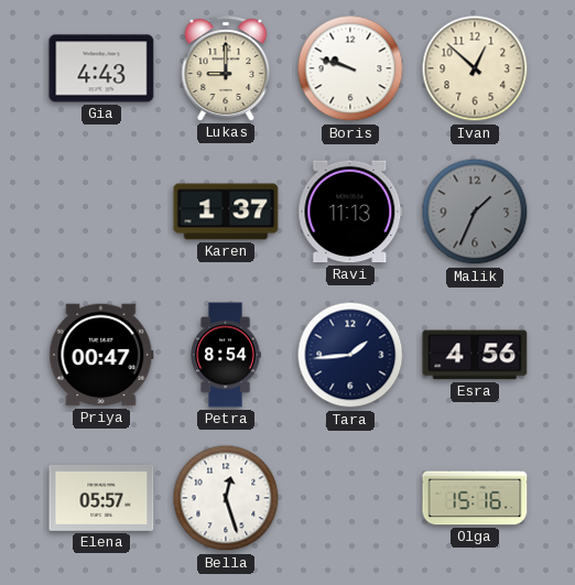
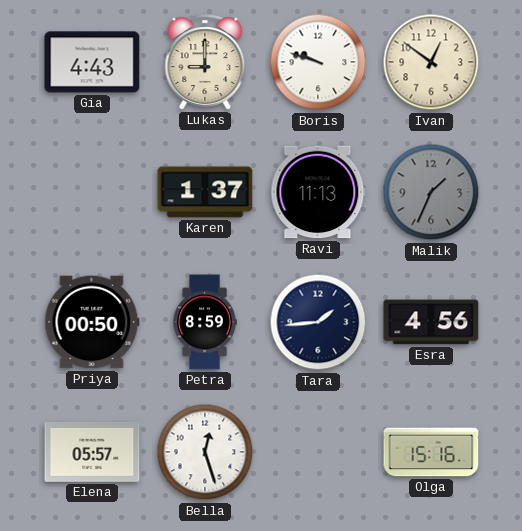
Ivan: 12:52 -> 12:51
Priya: 00:47 -> 00:50
Petra: 8:54 -> 8:59
